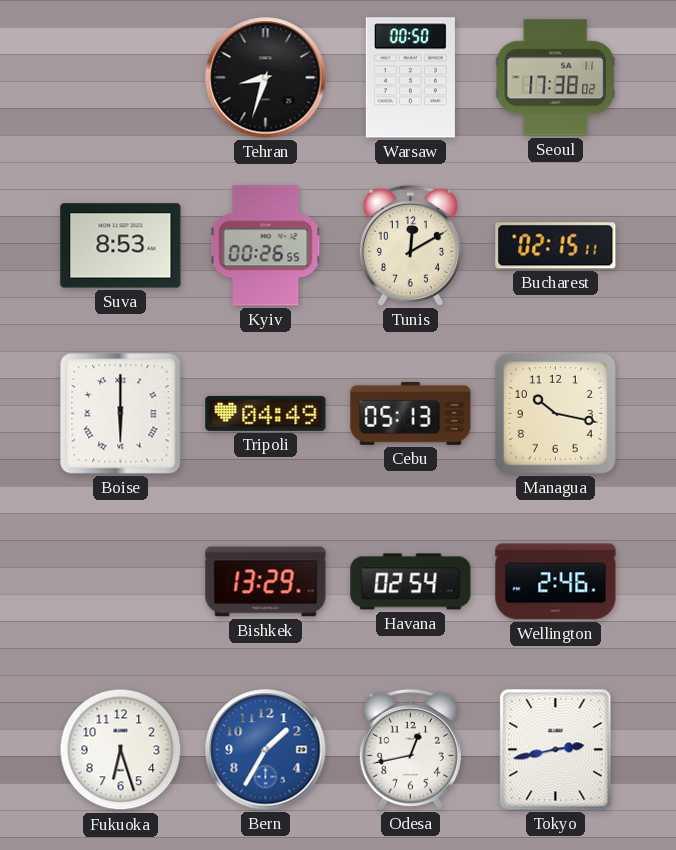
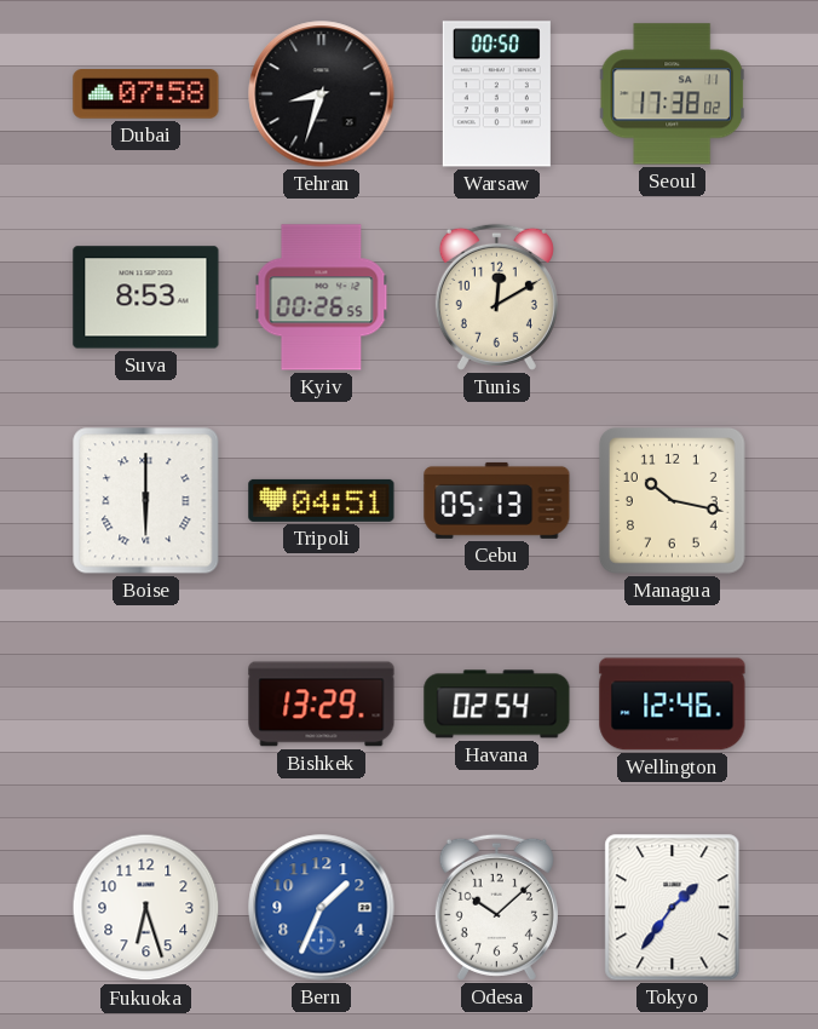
Dubai: none -> 07:58
Bucharest: 02:15 -> none
Tripoli: 04:49 -> 04:51
Wellington: 2:46 -> 12:46
Bern: 1:35 -> 1:34
Odesa: 12:43 -> 10:08
Tokyo: 2:43 -> 1:36
